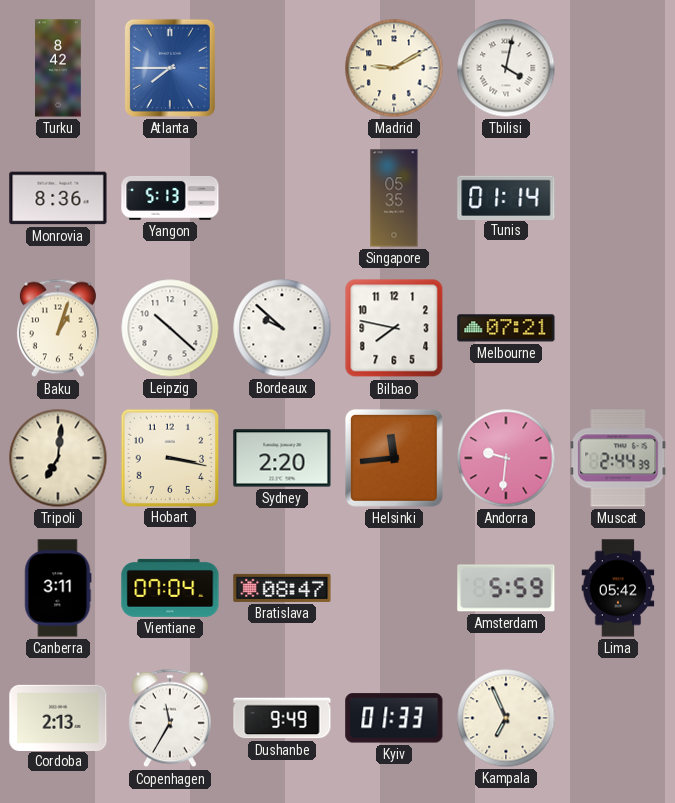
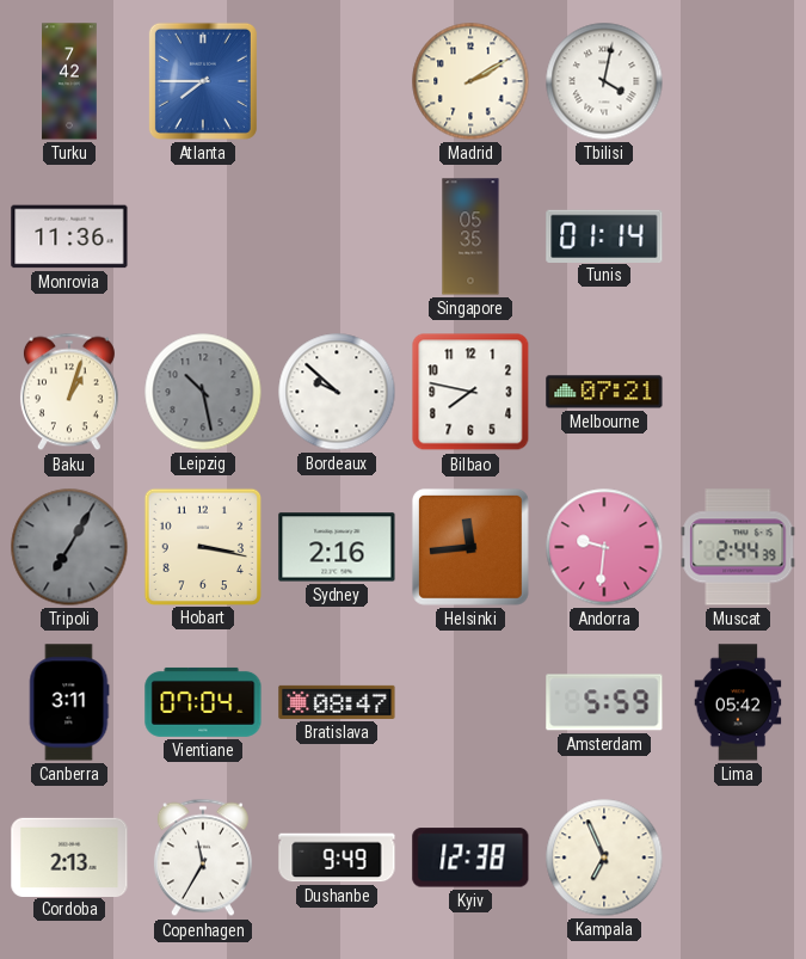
Turku: 8:42 -> 7:42
Madrid: 9:10 -> 2:10
Monrovia: 8:36 -> 11:36
Yangon: 5:13 -> none
Leipzig: 10:22 -> 10:28
Leipzig dial: white -> grey
Tripoli: 7:01 -> 7:05
Tripoli dial: cream -> grey
Sydney: 2:20 -> 2:16
Kyiv: 01:33 -> 12:38
